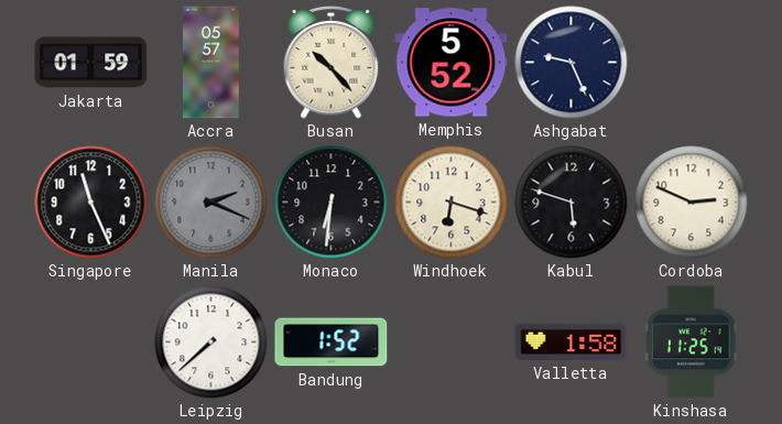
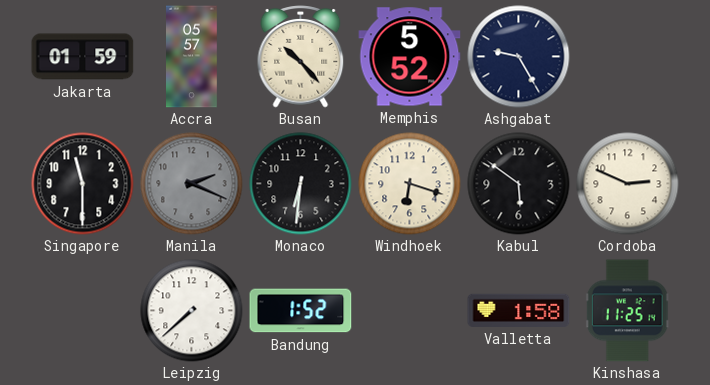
Ashgabat: 9:26 -> 9:25
Singapore: 11:26 -> 11:30
Kabul: 5:48 -> 5:51
